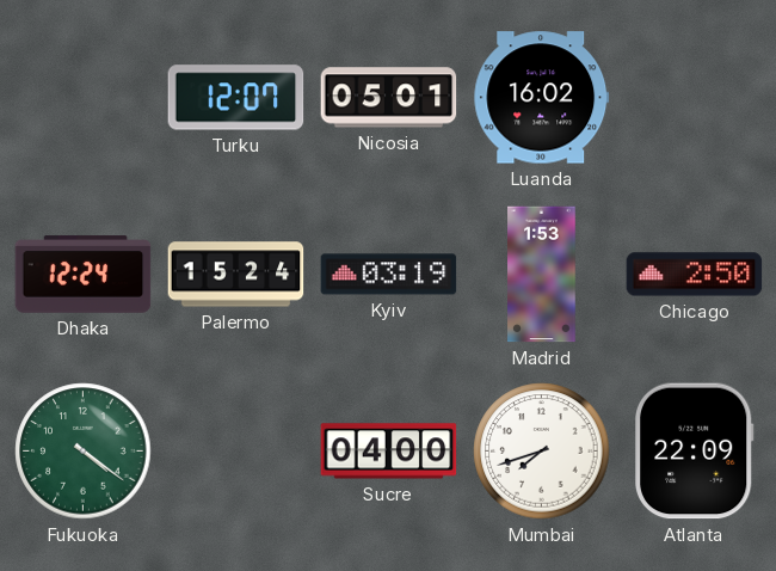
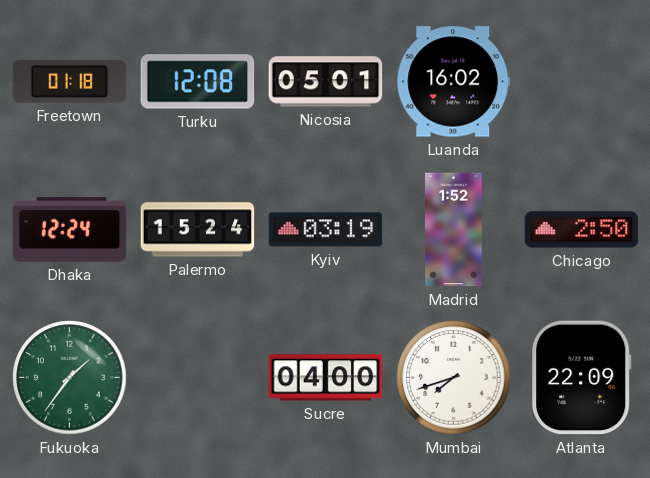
Freetown: none -> 01:18
Turku: 12:07 -> 12:08
Madrid: 1:53 -> 1:52
Fukuoka: 4:21 -> 1:36
